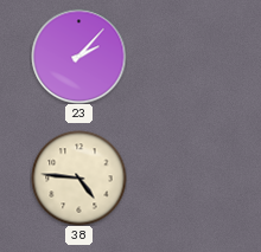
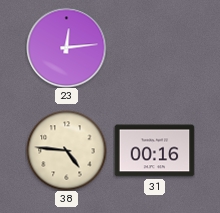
23: 2:07 -> 12:14
31: none -> 00:16
